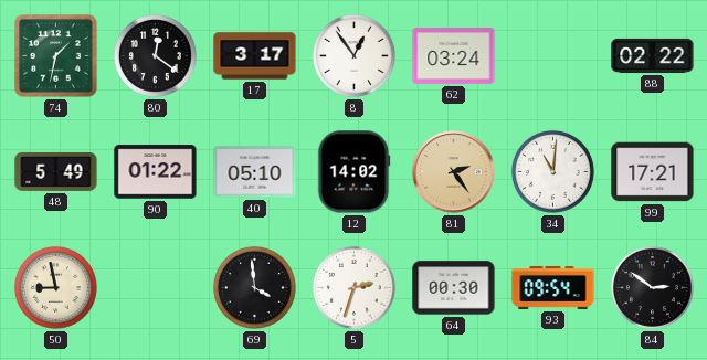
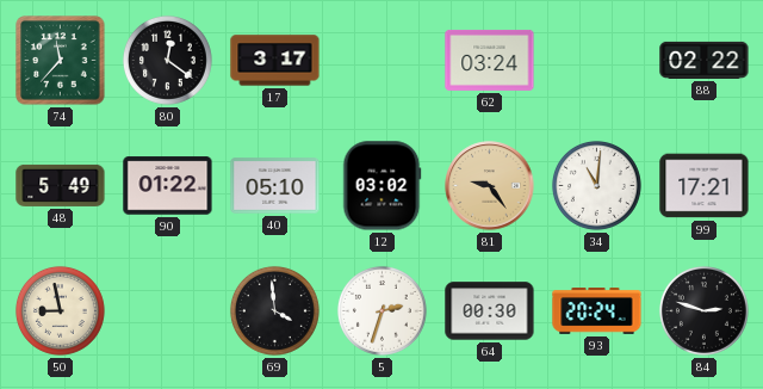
74: 1:32 -> 11:37
8: 12:54 -> none
12: 14:02 -> 03:02
81: 2:24 -> 9:24
93: 09:54 -> 20:24
84: 2:51 -> 2:48
